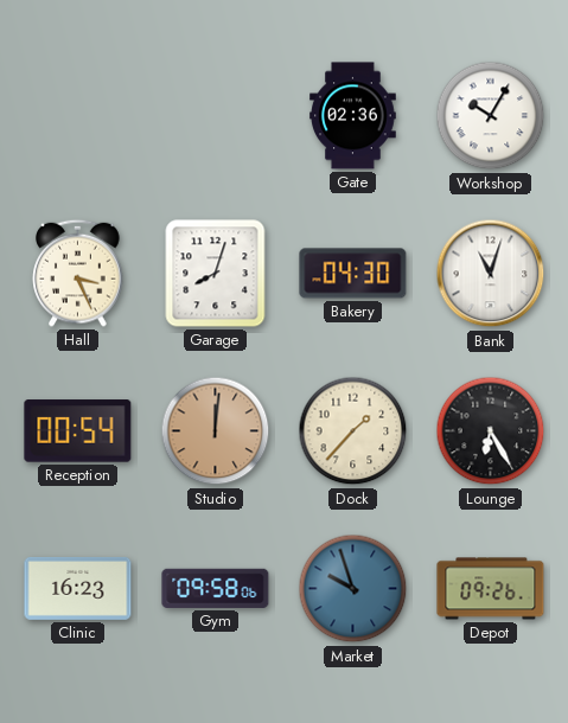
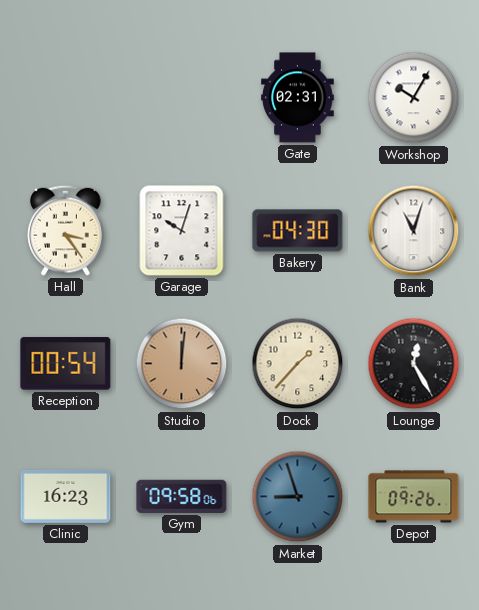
Gate: 02:36 -> 02:31
Hall: 3:26 -> 3:24
Garage: 8:03 -> 10:03
Lounge: 6:25 -> 12:25
Market: 9:57 -> 8:57
